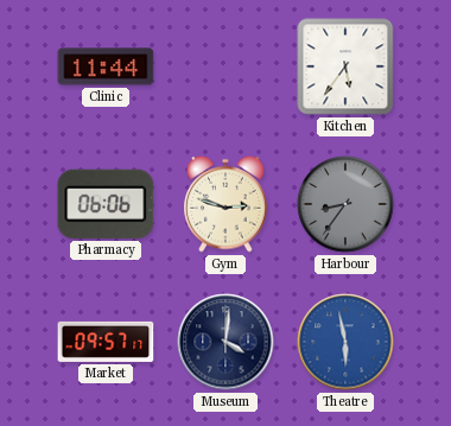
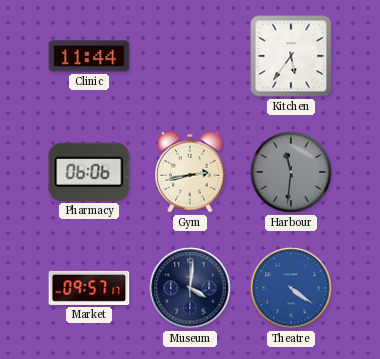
Gym: 2:48 -> 2:43
Harbour: 8:36 -> 11:31
Theatre: 5:58 -> 4:21
